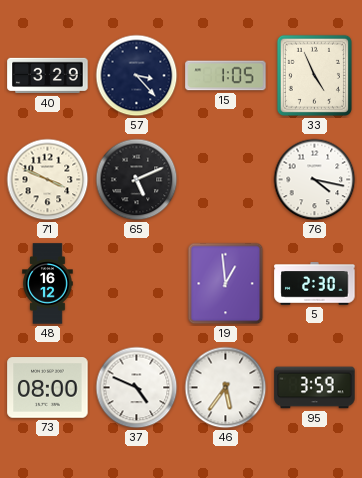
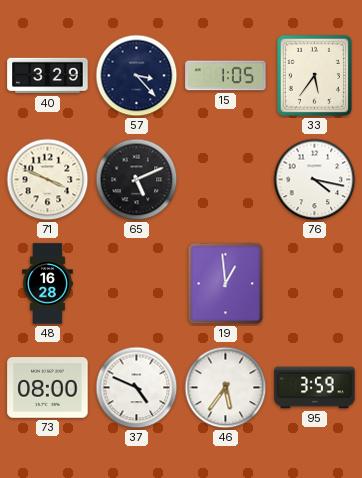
33: 4:56 -> 5:36
48: 16:12 -> 16:28
5: 2:30 -> none
